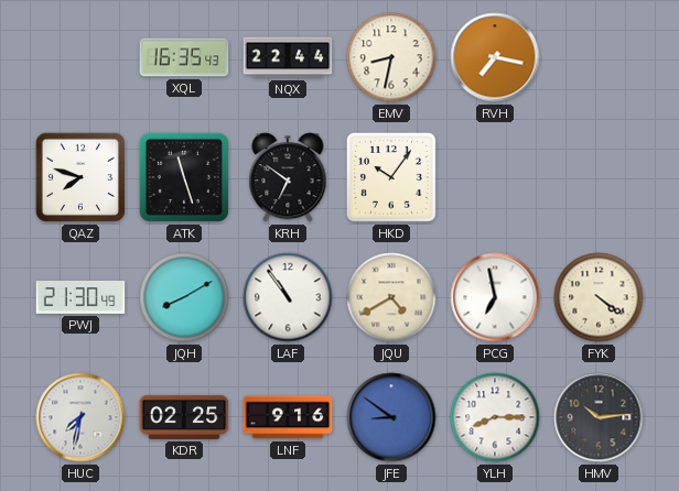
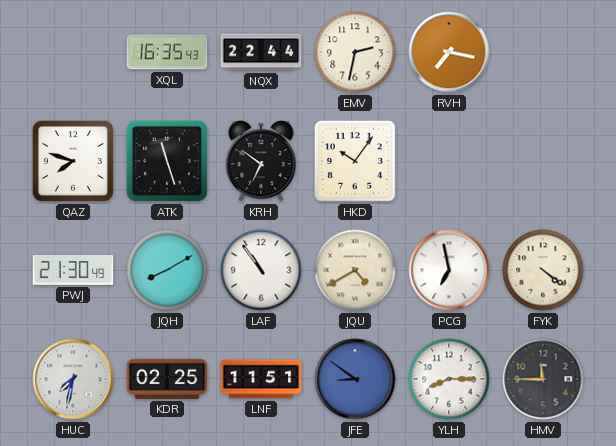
EMV: 8:32 -> 2:32
LNF: 9:16 -> 11:51
HMV: 10:14 -> 11:45
